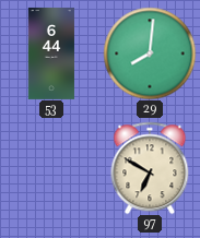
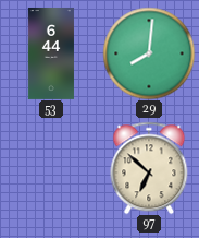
97: 6:50 -> 6:52
